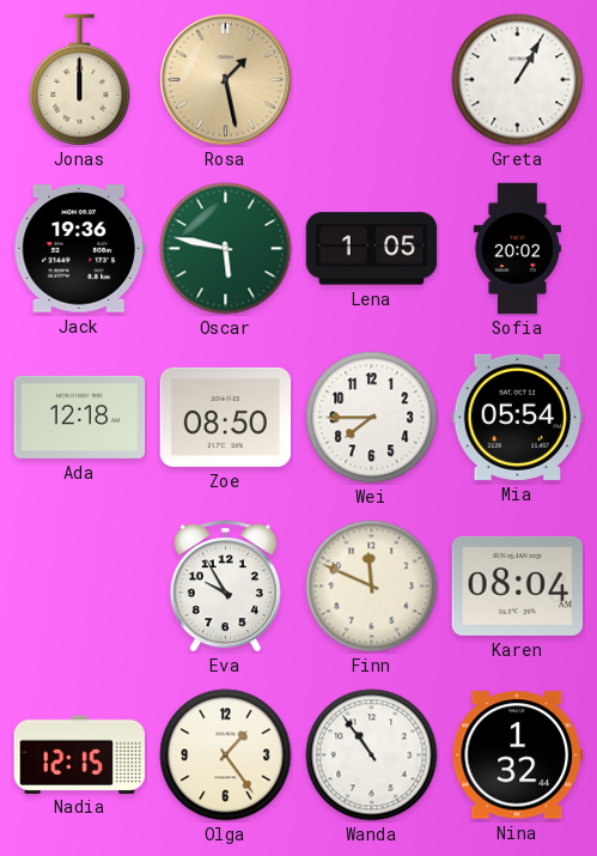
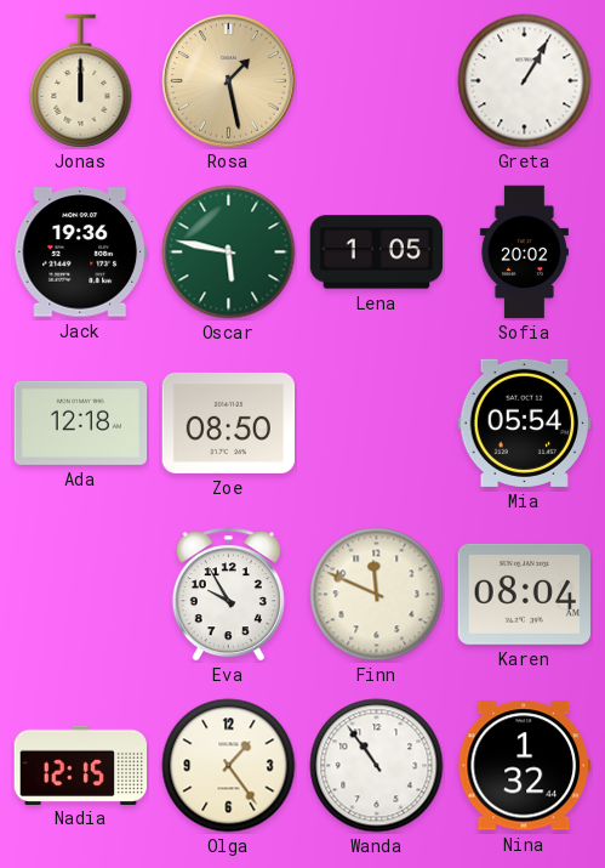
Wei: 7:45 -> none
